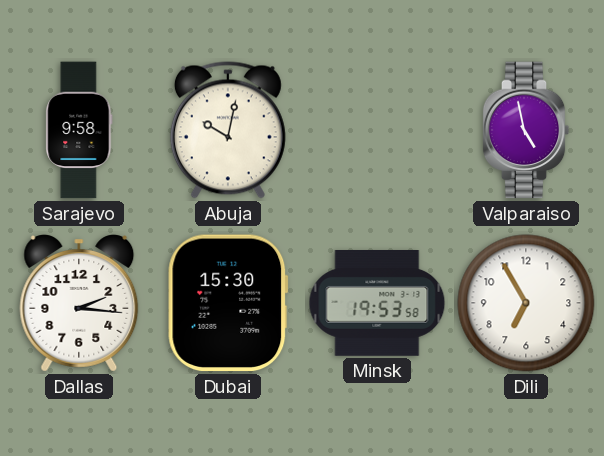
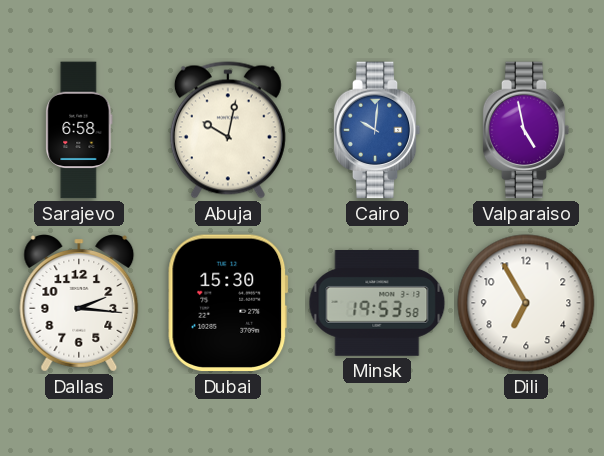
Sarajevo: 9:58 -> 6:58
Cairo: none -> 10:01
